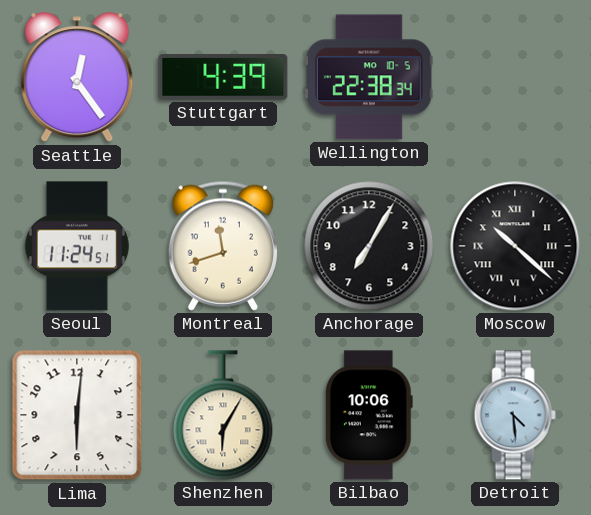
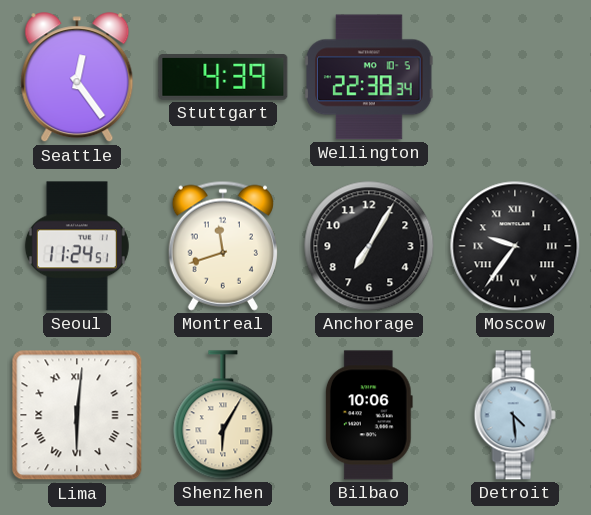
Moscow: 10:22 -> 9:36
Lima numerals: Arabic -> Roman
